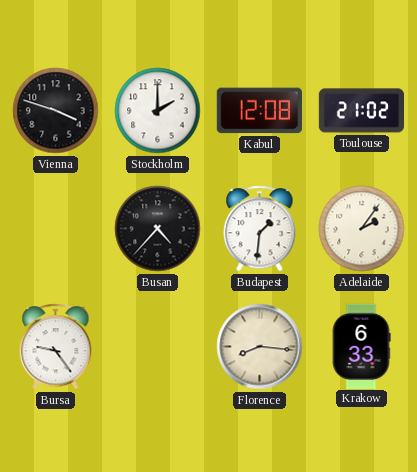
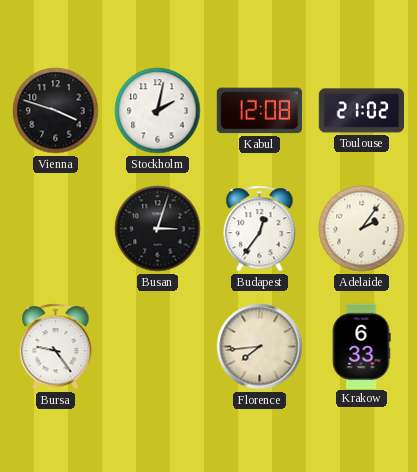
Stockholm: 2:00 -> 2:02
Busan: 4:37 -> 3:03
Budapest: 1:31 -> 12:36
Florence: 8:16 -> 7:44
